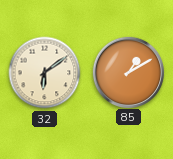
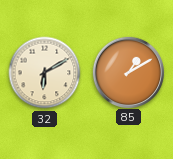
32: 6:09 -> 6:10
